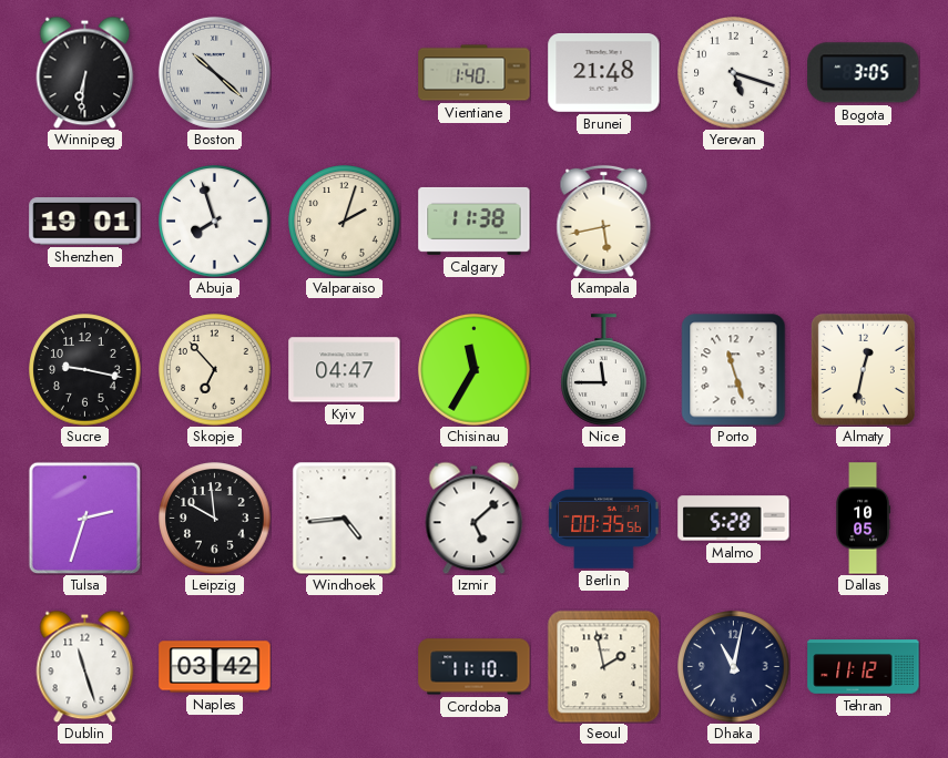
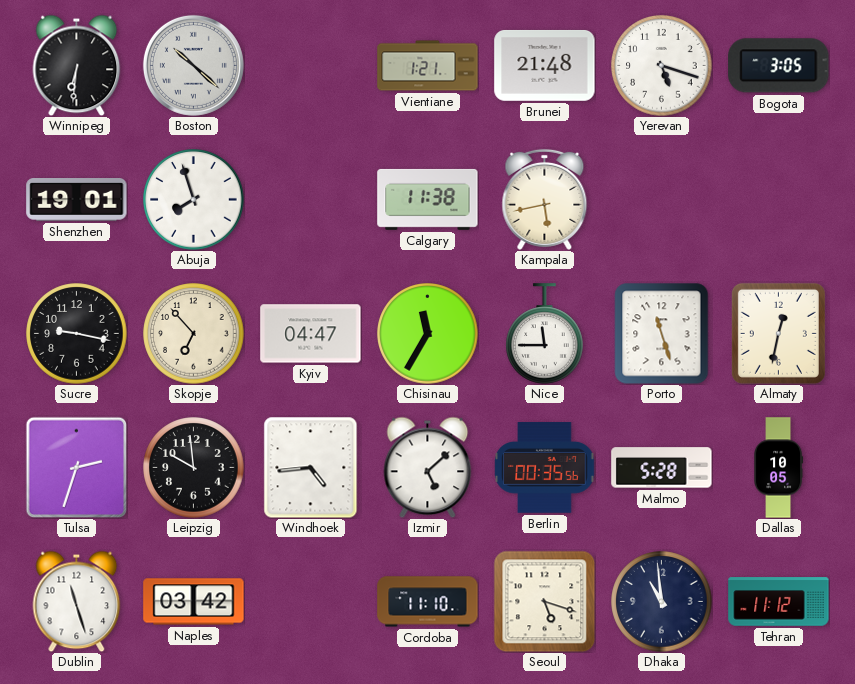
Vientiane: 1:40 -> 1:21
Valparaiso: 2:03 -> none
Seoul: 1:58 -> 5:18
Dhaka: 11:02 -> 10:59
